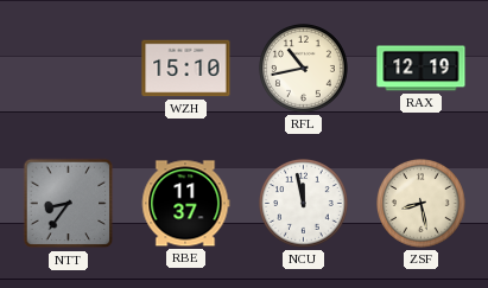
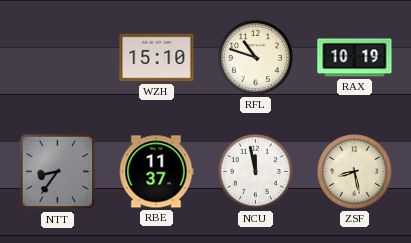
RFL: 10:43 -> 10:48
RAX: 12:19 -> 10:19
